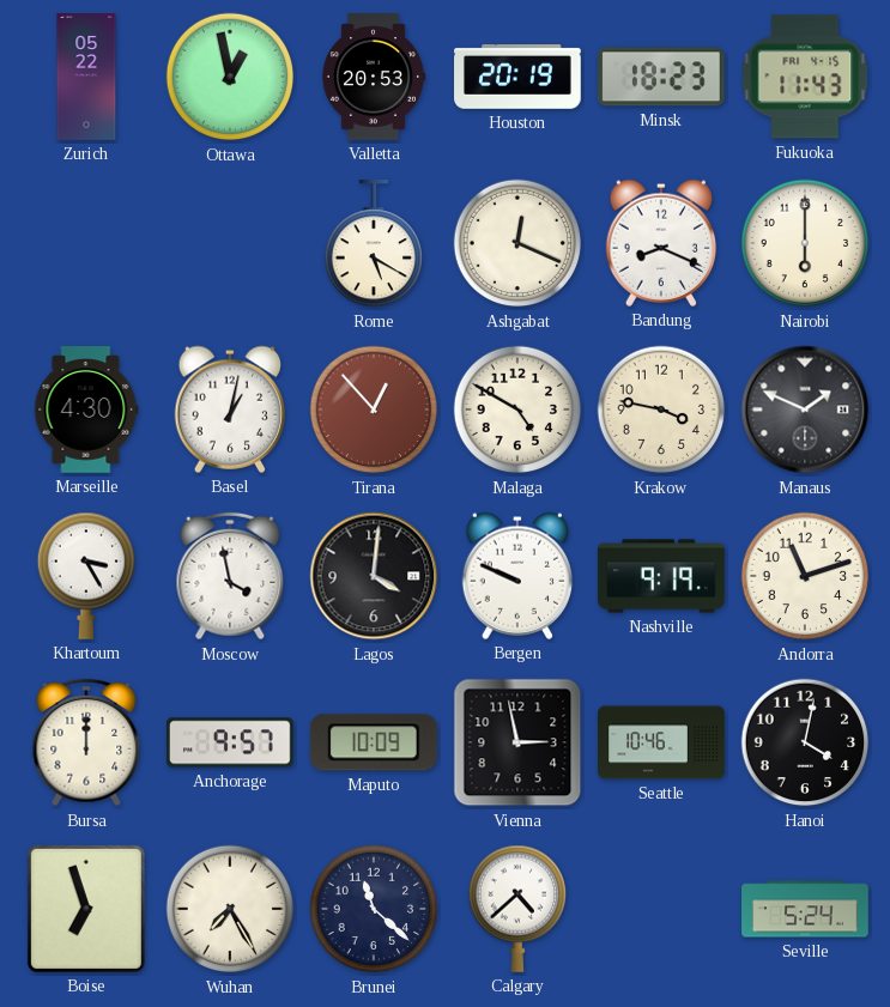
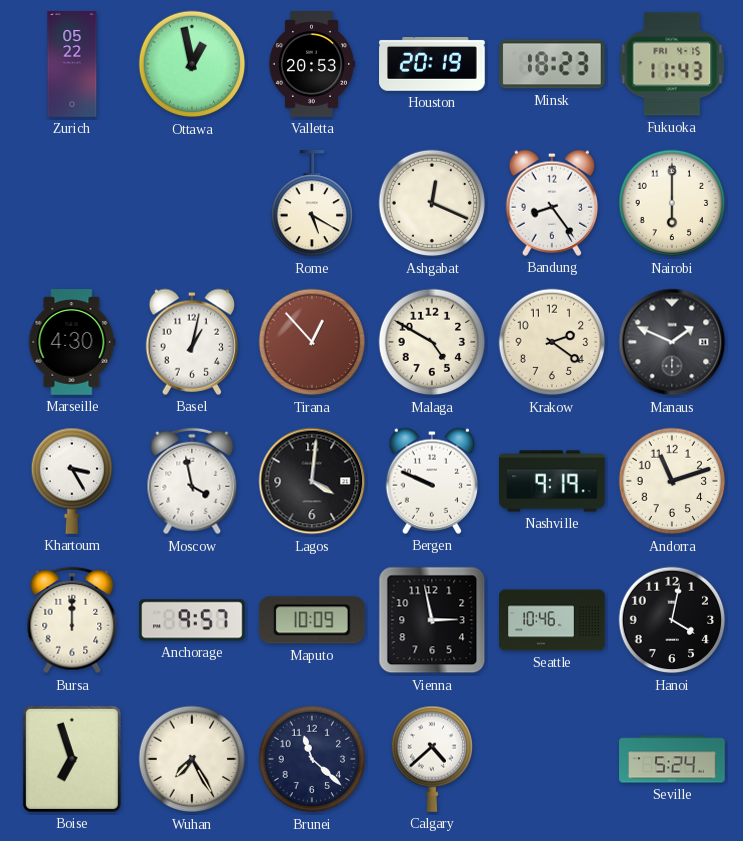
Bandung: 8:19 -> 8:24
Krakow: 3:47 -> 2:21
